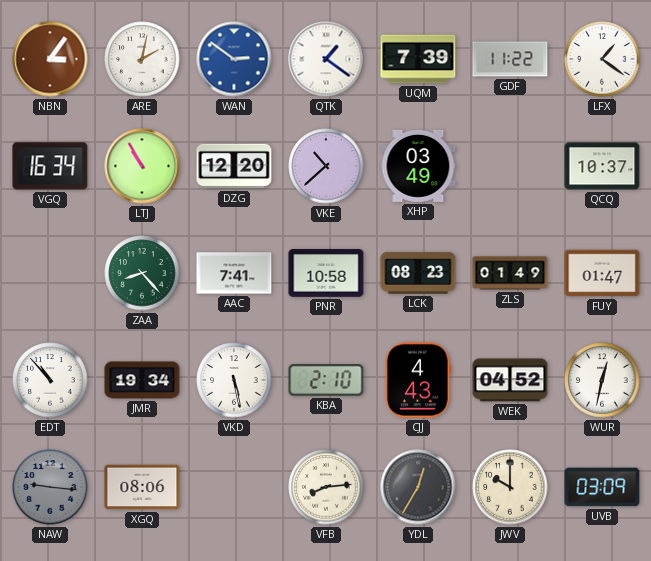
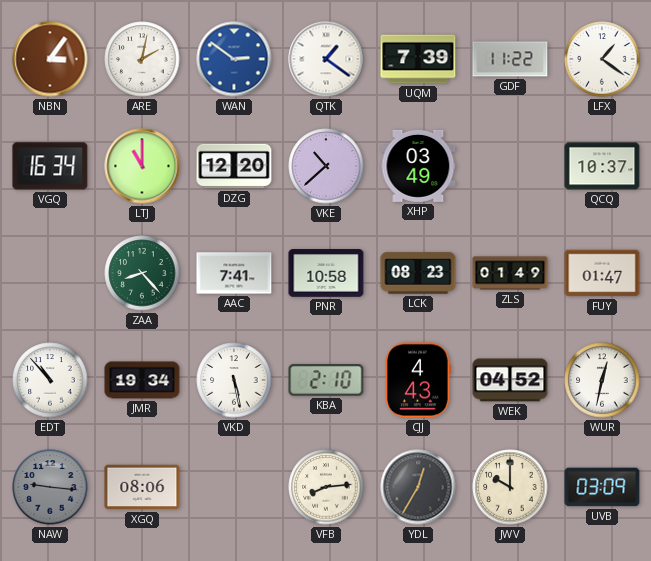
LTJ: 10:55 -> 11:00
